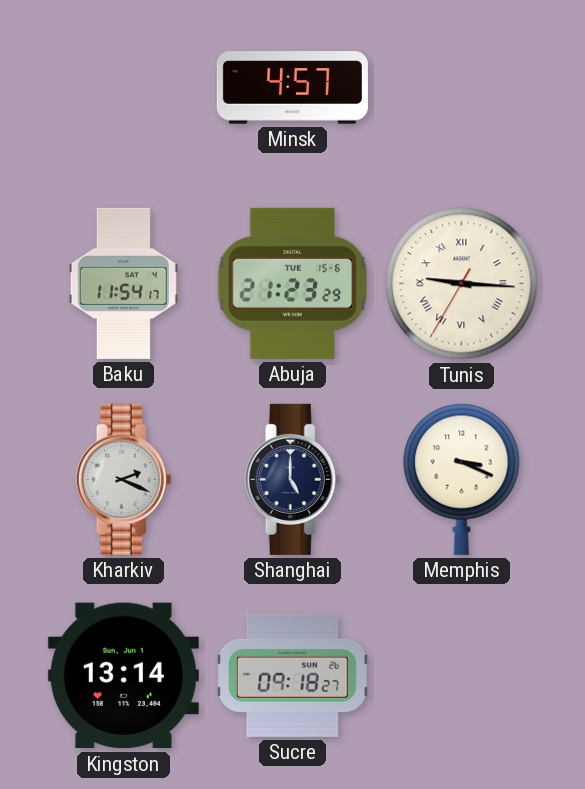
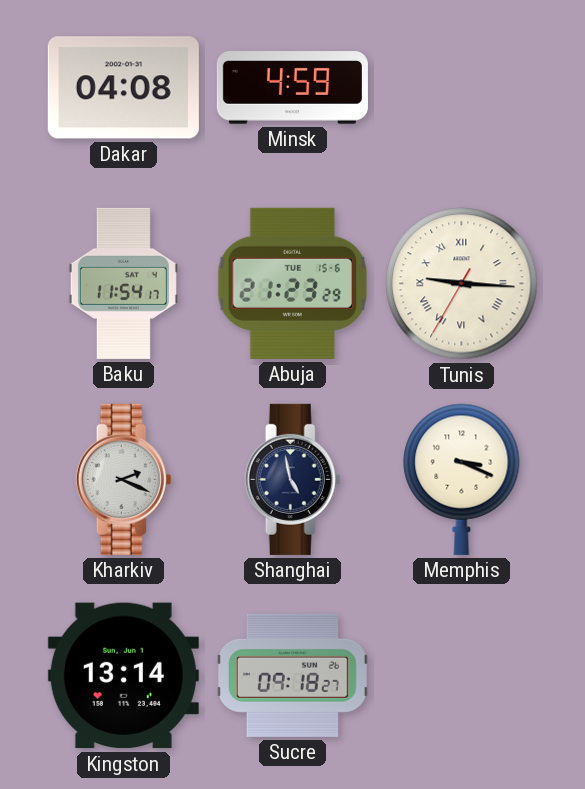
Dakar: none -> 04:08
Minsk: 4:57 -> 4:59
Shanghai: 5:00 -> 4:58
